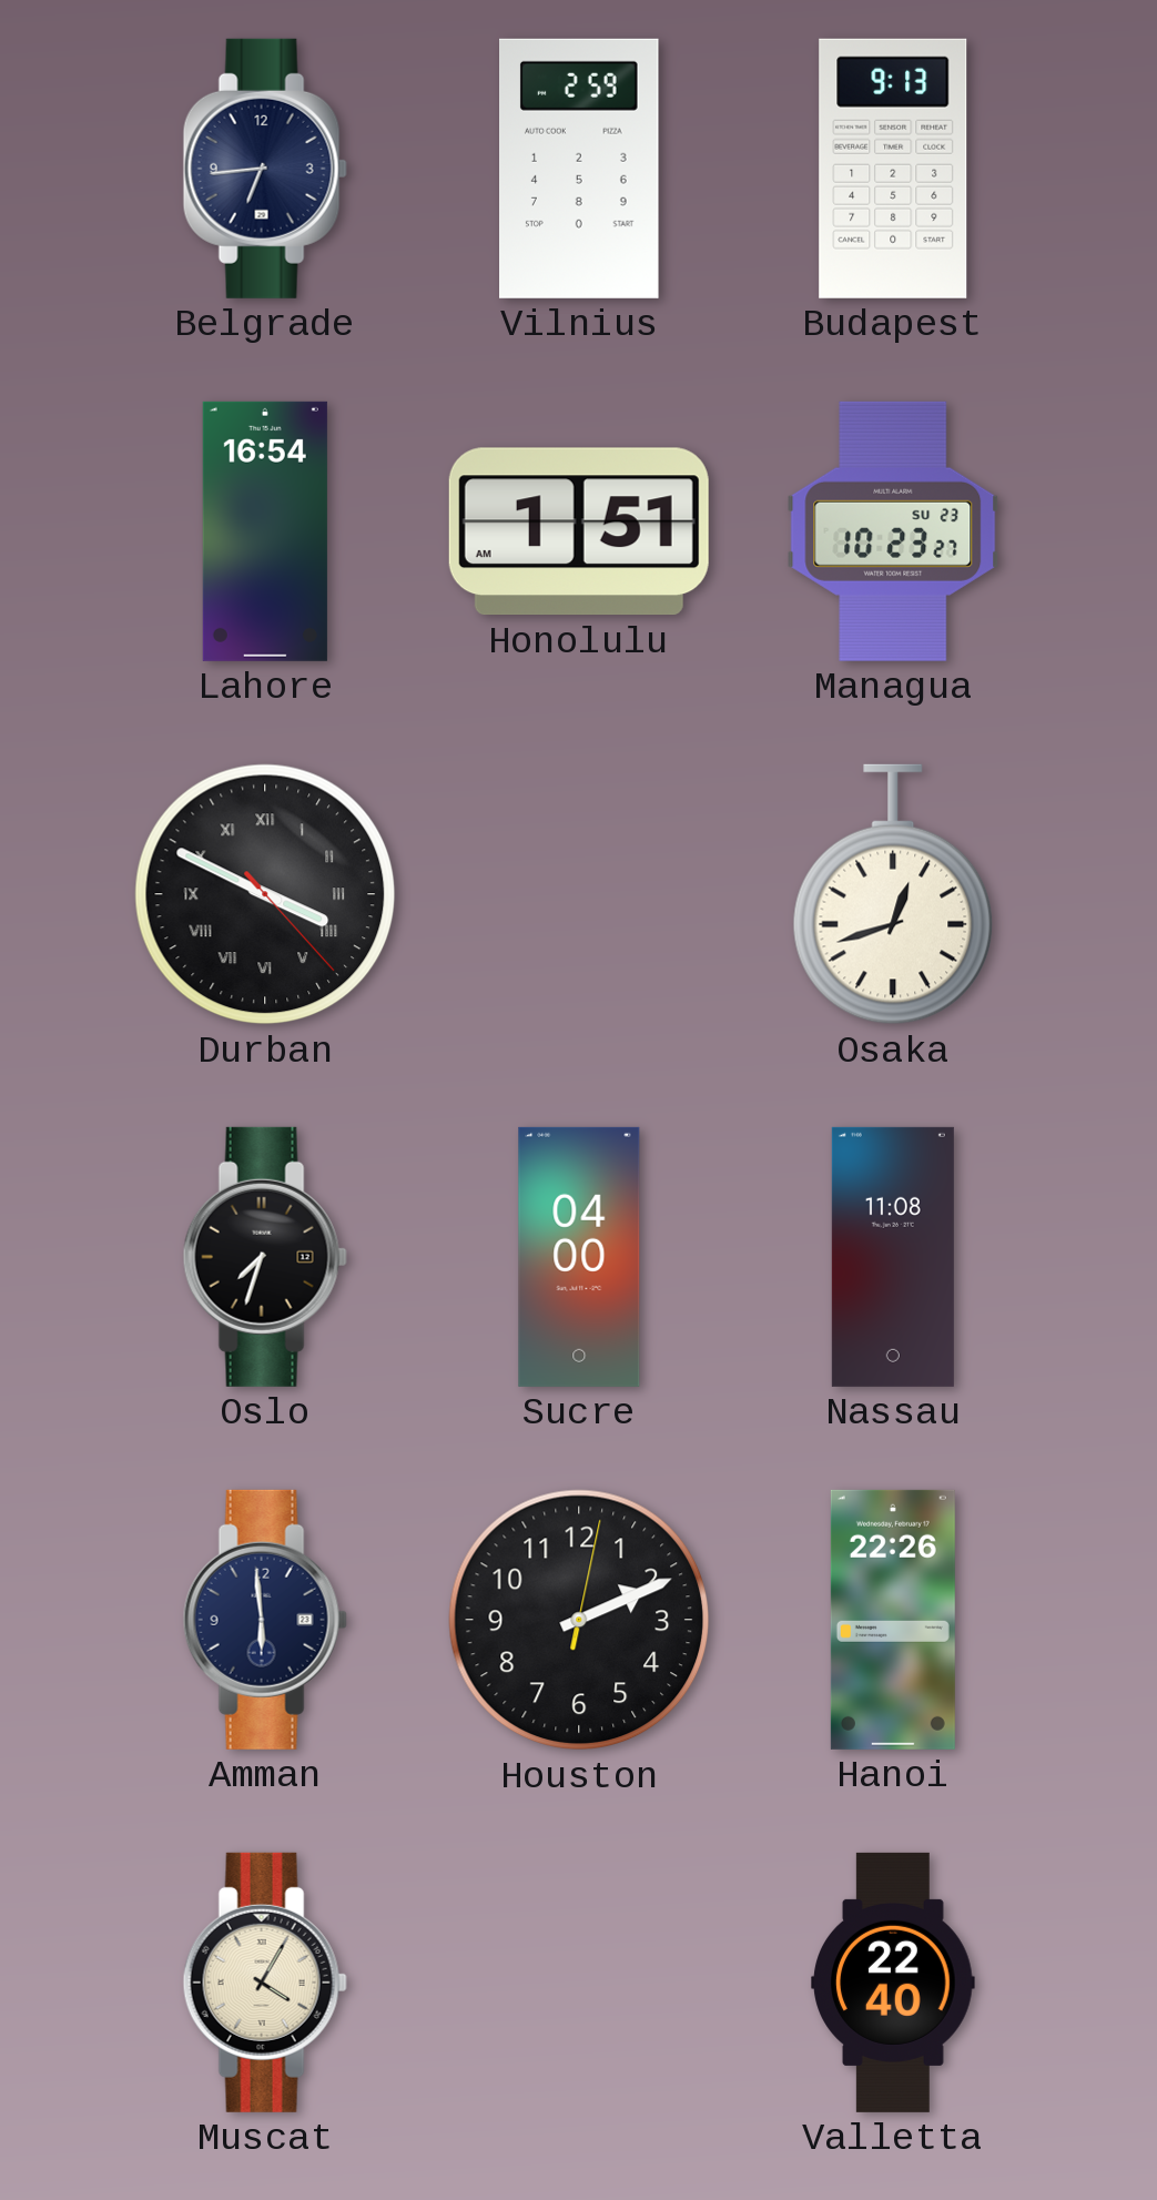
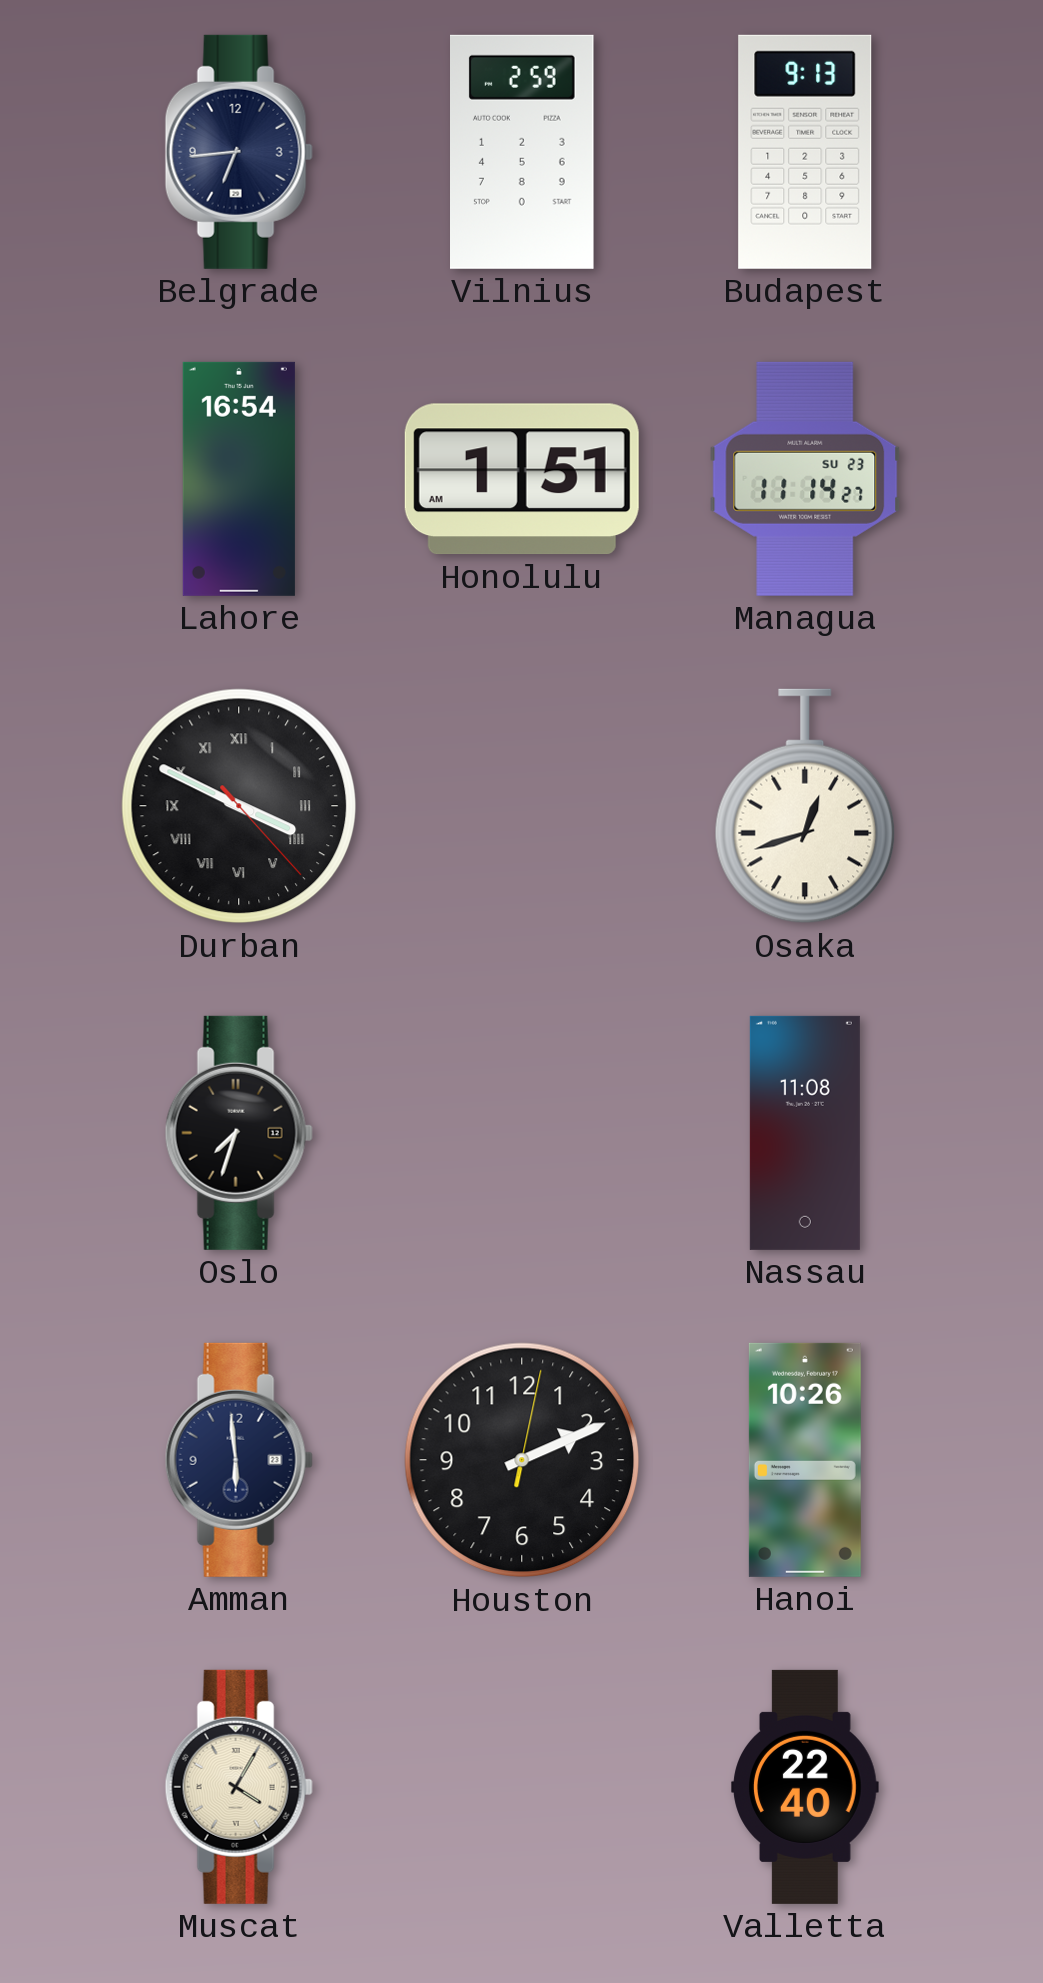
Managua: 10:23 -> 11:14
Sucre: 04:00 -> none
Hanoi: 22:26 -> 10:26
